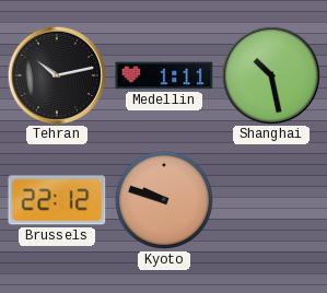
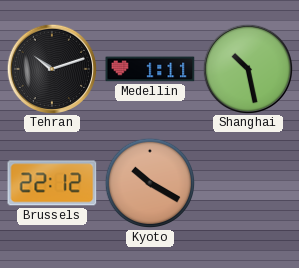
Tehran: 10:13 -> 10:12
Kyoto: 9:48 -> 10:20
